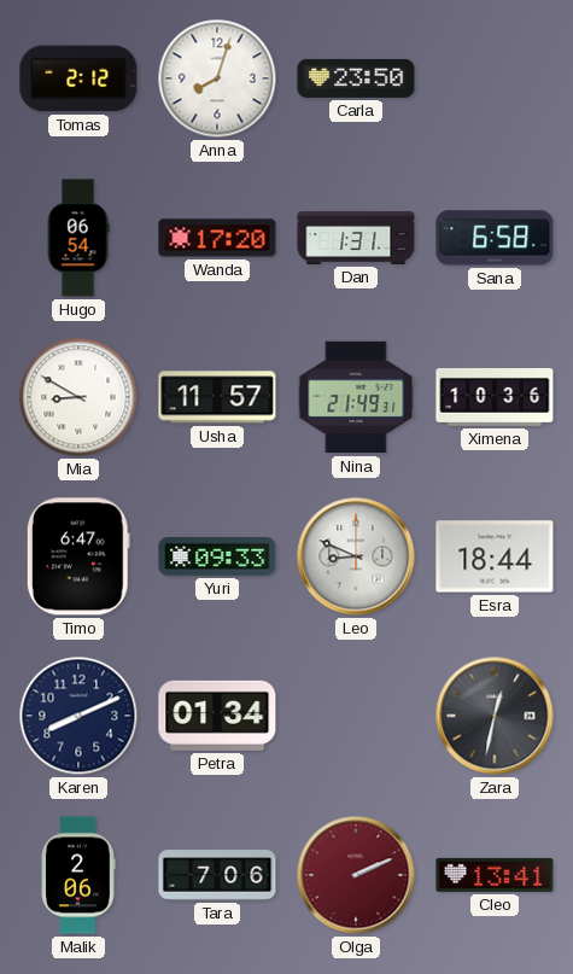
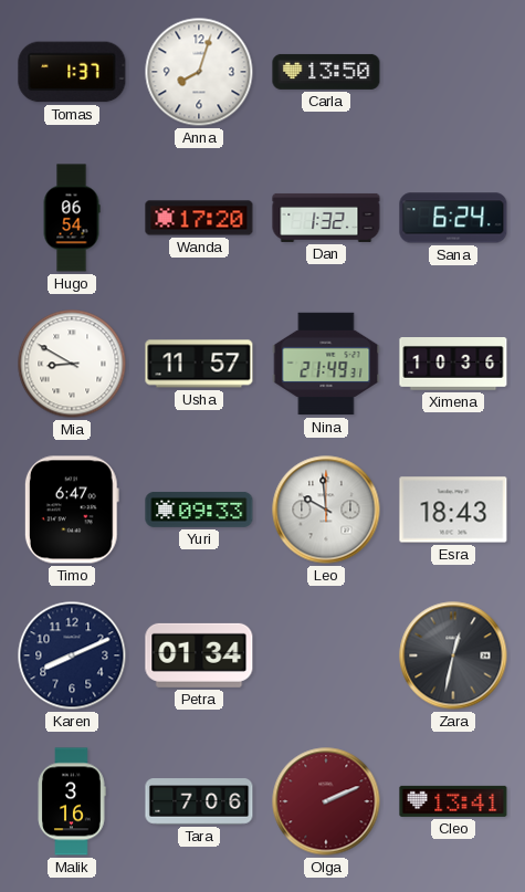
Tomas: 2:12 -> 1:37
Carla: 23:50 -> 13:50
Dan: 1:31 -> 1:32
Sana: 6:58 -> 6:24
Leo: 8:49 -> 9:59
Esra: 18:44 -> 18:43
Malik: 2:06 -> 3:16
